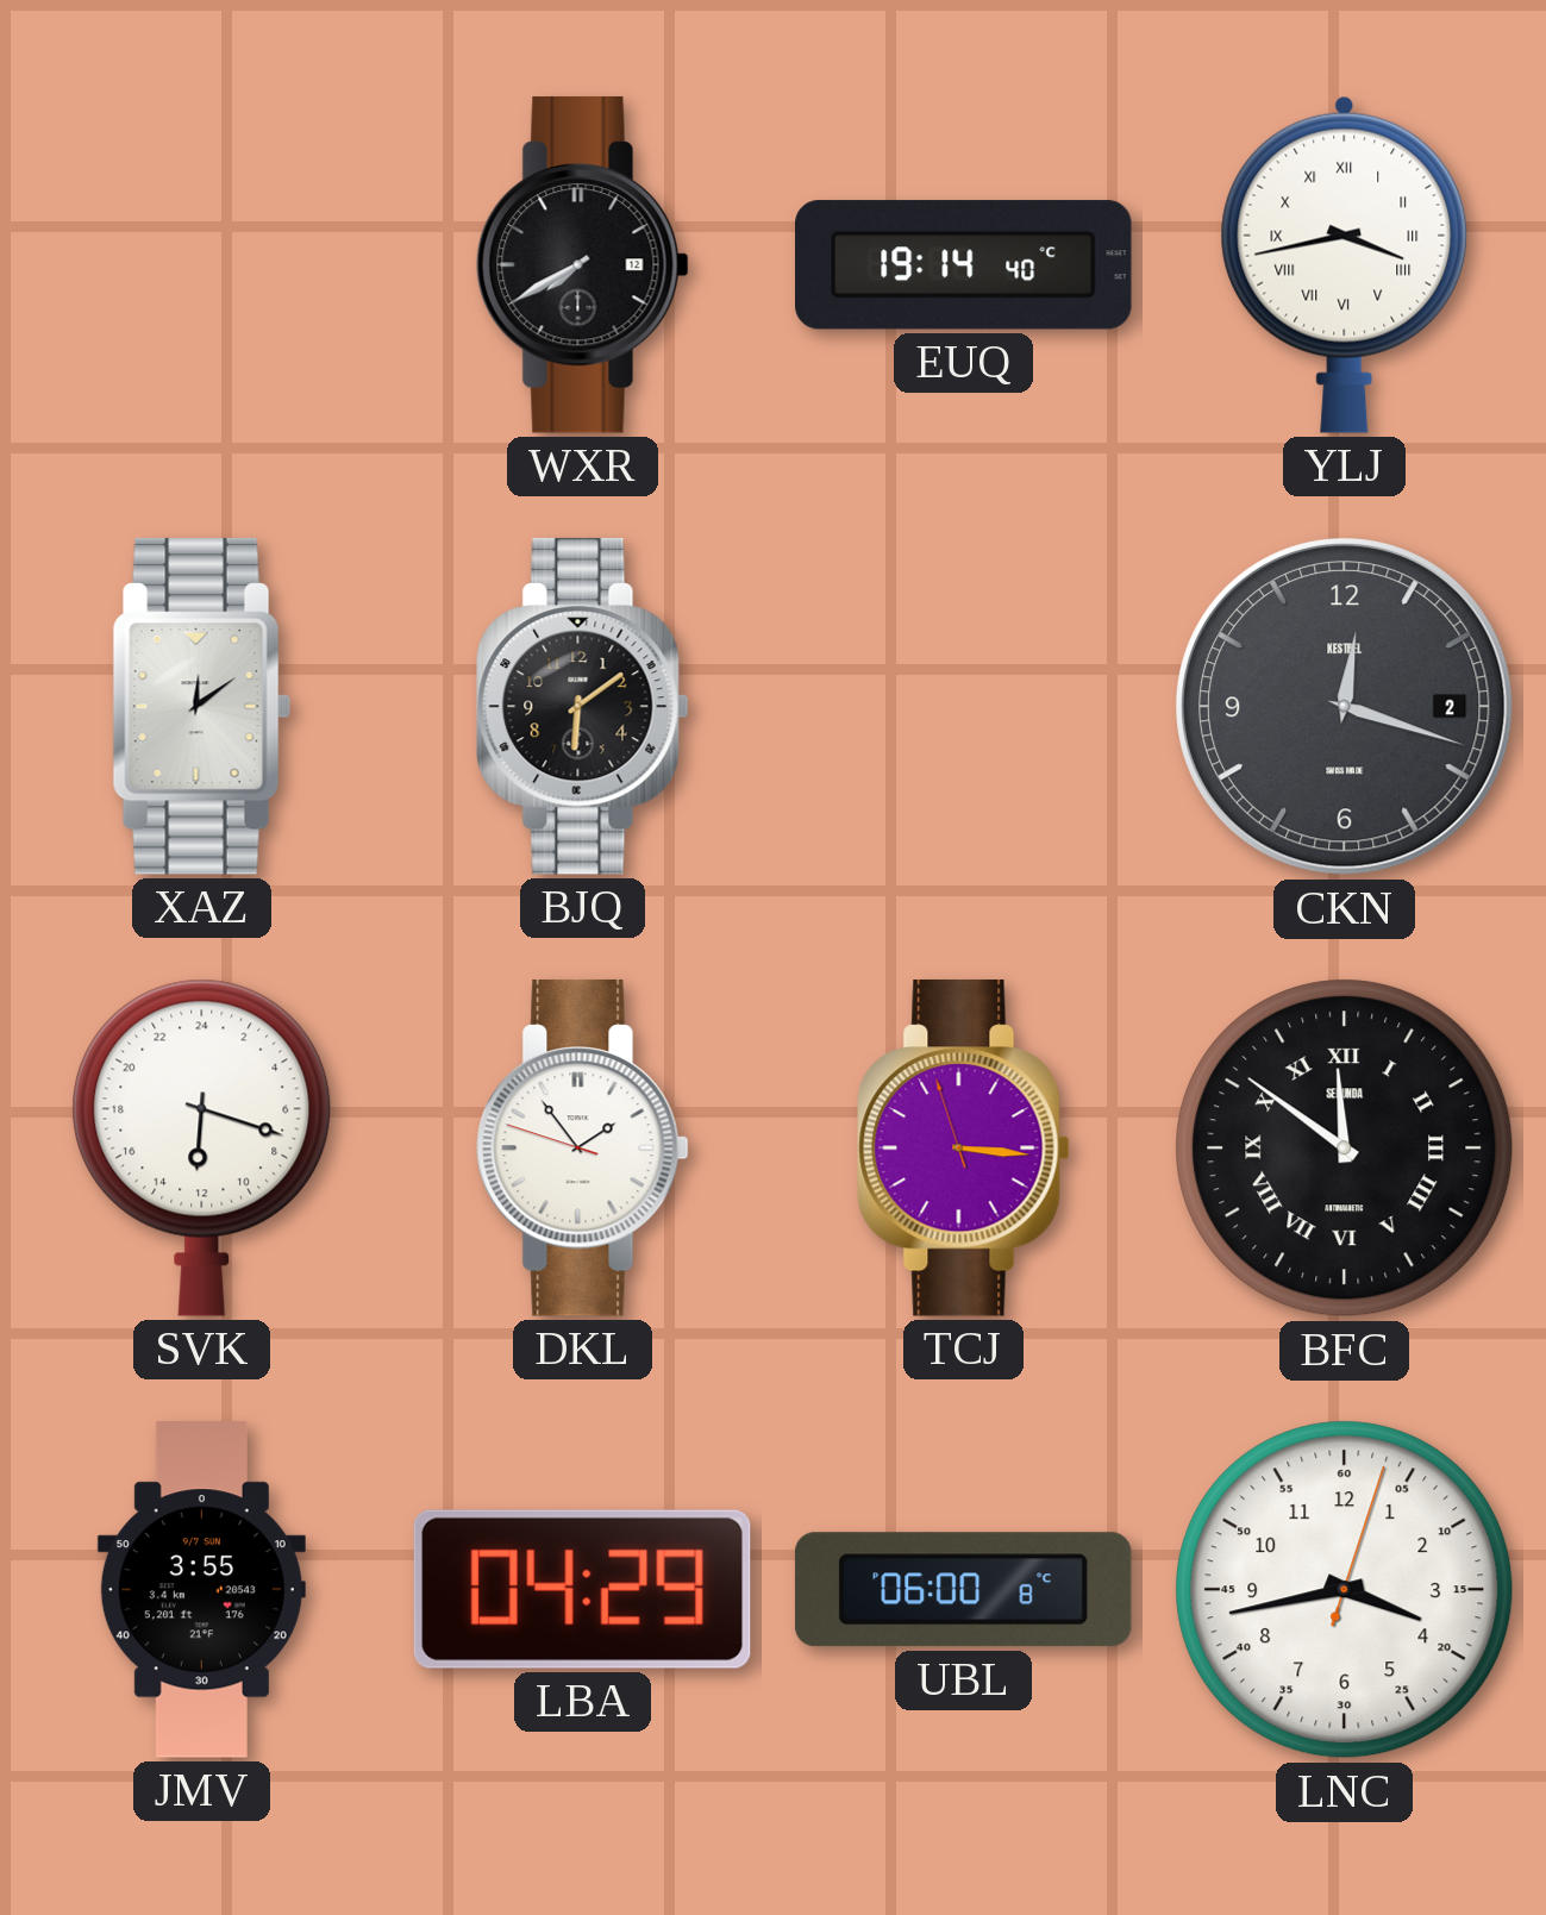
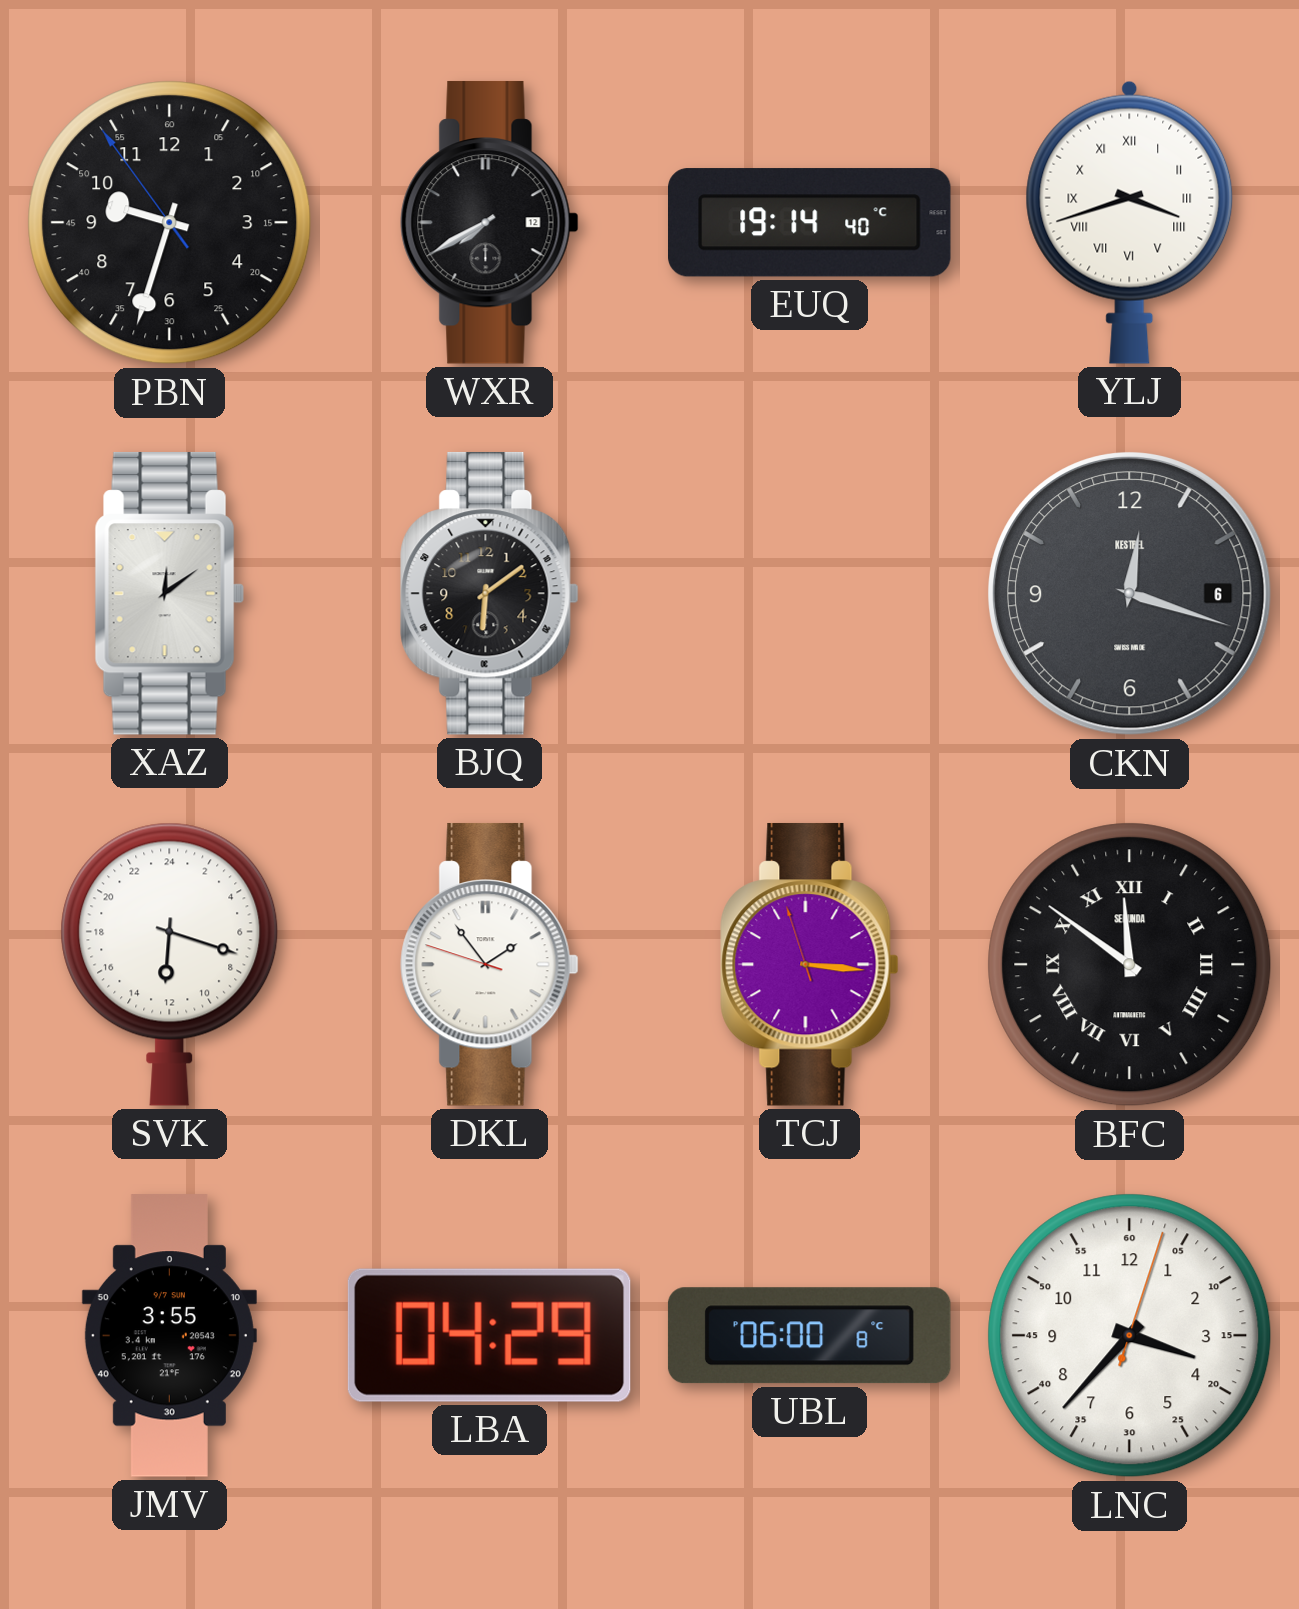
PBN: none -> 9:32
YLJ: 3:43 -> 3:42
CKN date: 2 -> 6
LNC: 3:43 -> 3:37
